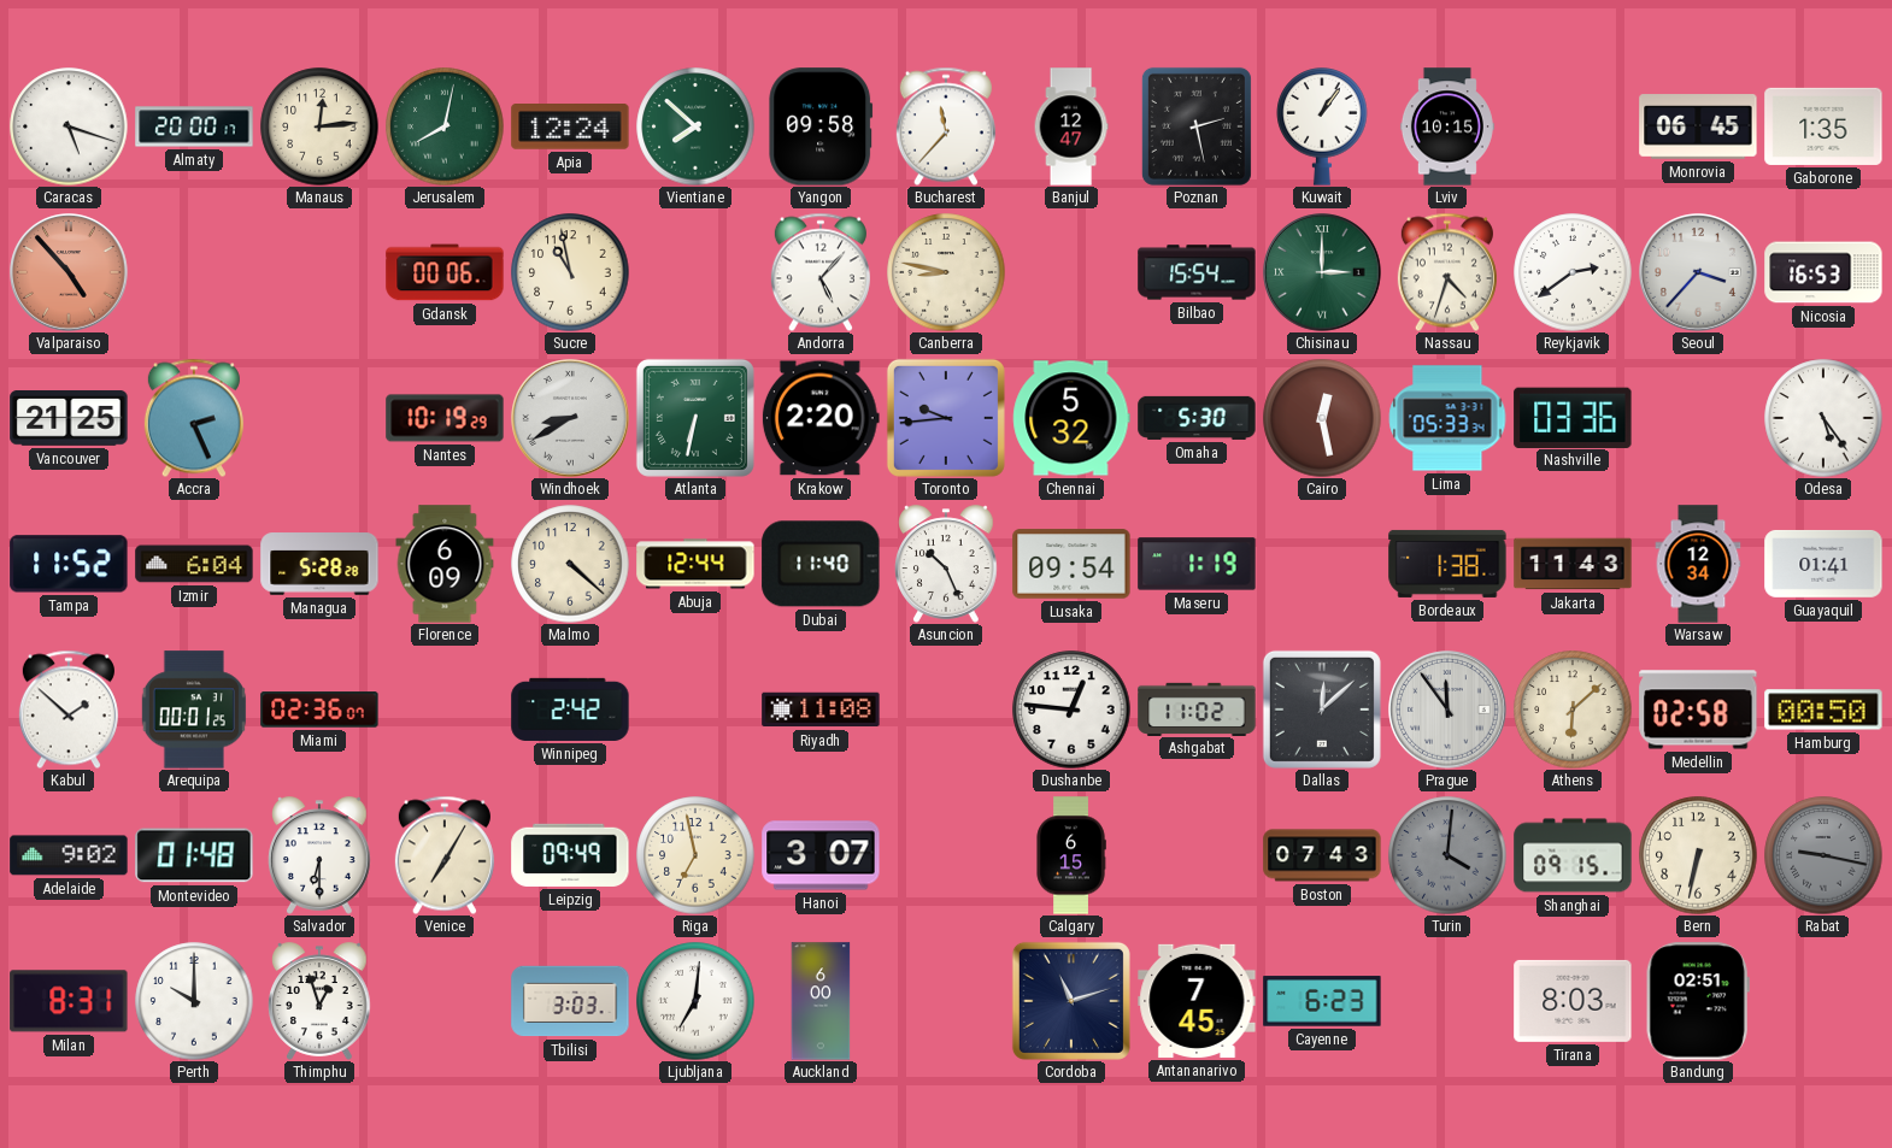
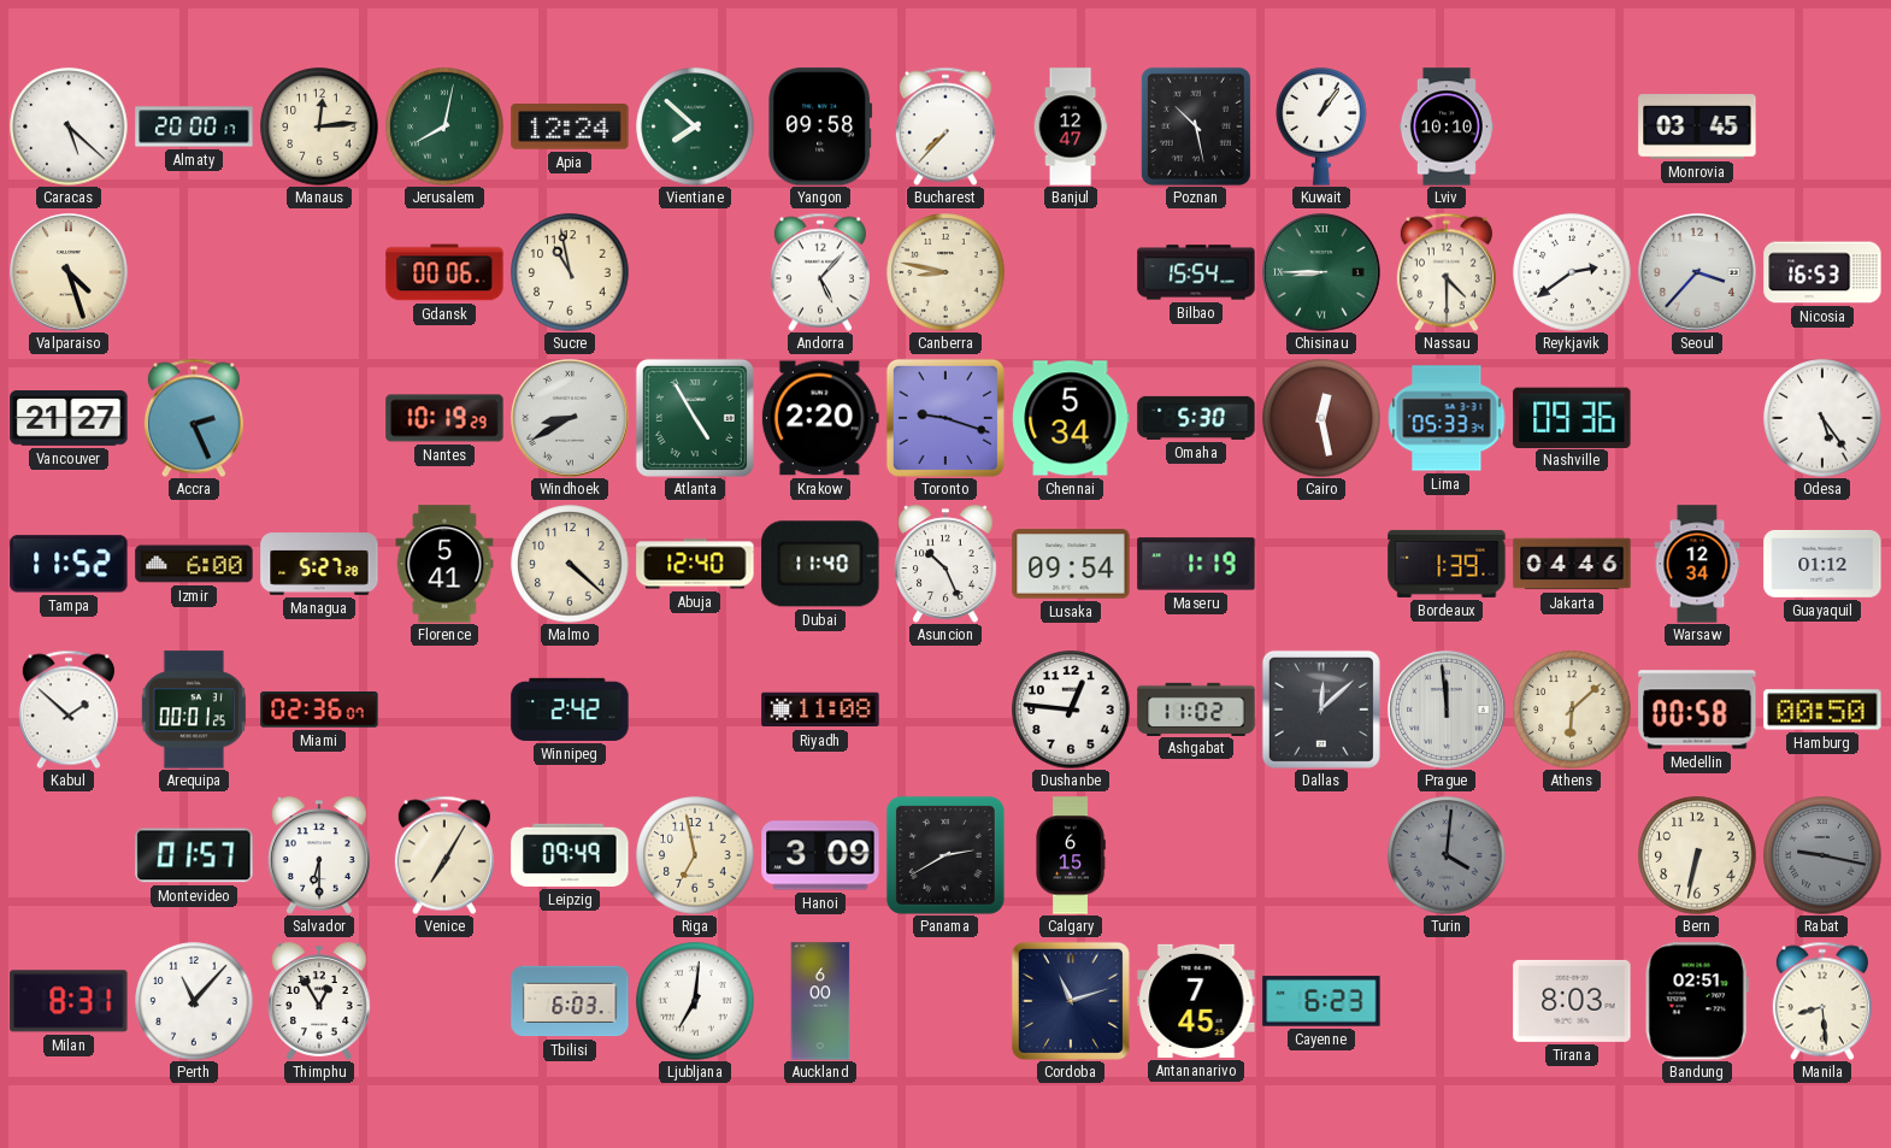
Caracas: 5:18 -> 5:22
Bucharest: 11:37 -> 7:37
Poznan: 2:28 -> 10:28
Lviv: 10:15 -> 10:10
Monrovia: 06:45 -> 03:45
Gaborone: 1:35 -> none
Valparaiso: 4:53 -> 4:27
Valparaiso dial: salmon -> cream
Chisinau: 3:00 -> 8:45
Nassau: 4:33 -> 4:30
Vancouver: 21:25 -> 21:27
Atlanta: 6:32 -> 4:55
Toronto: 9:44 -> 9:18
Chennai: 5:32 -> 5:34
Nashville: 03:36 -> 09:36
Izmir: 6:04 -> 6:00
Managua: 5:28 -> 5:27
Florence: 6:09 -> 5:41
Abuja: 12:44 -> 12:40
Bordeaux: 1:38 -> 1:39
Jakarta: 11:43 -> 04:46
Guayaquil: 01:41 -> 01:12
Prague: 11:54 -> 11:59
Medellin: 02:58 -> 00:58
Adelaide: 9:02 -> none
Montevideo: 01:48 -> 01:57
Hanoi: 3:07 -> 3:09
Panama: none -> 2:40
Boston: 07:43 -> none
Shanghai: 09:15 -> none
Perth: 10:00 -> 11:07
Thimphu: 12:57 -> 12:55
Tbilisi: 3:03 -> 6:03
Manila: none -> 8:29
